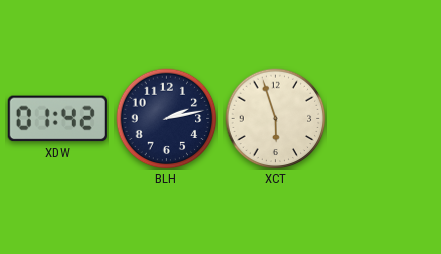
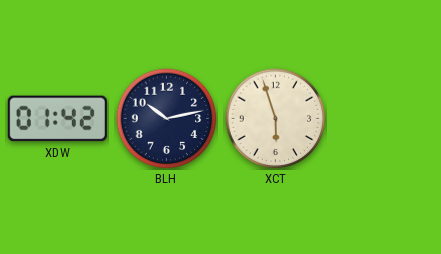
BLH: 2:13 -> 10:13
